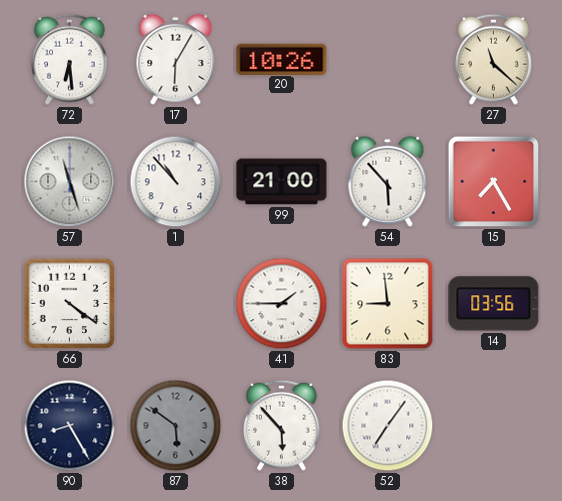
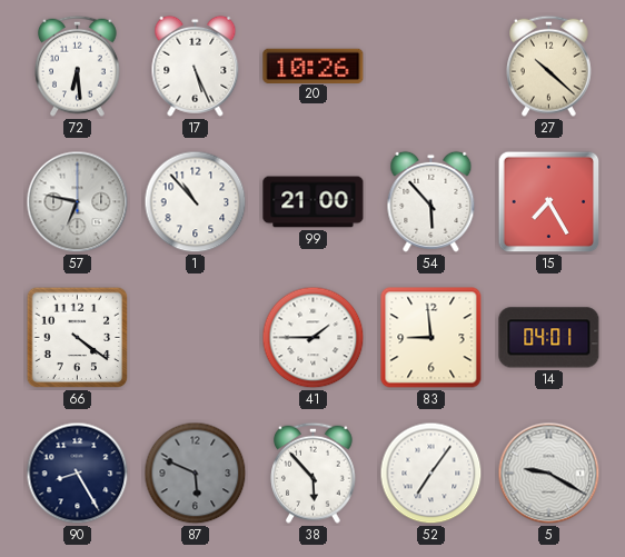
17: 6:05 -> 5:26
27: 11:22 -> 10:22
57: 11:27 -> 6:47
14: 03:56 -> 04:01
87: 5:51 -> 5:49
5: none -> 9:20
